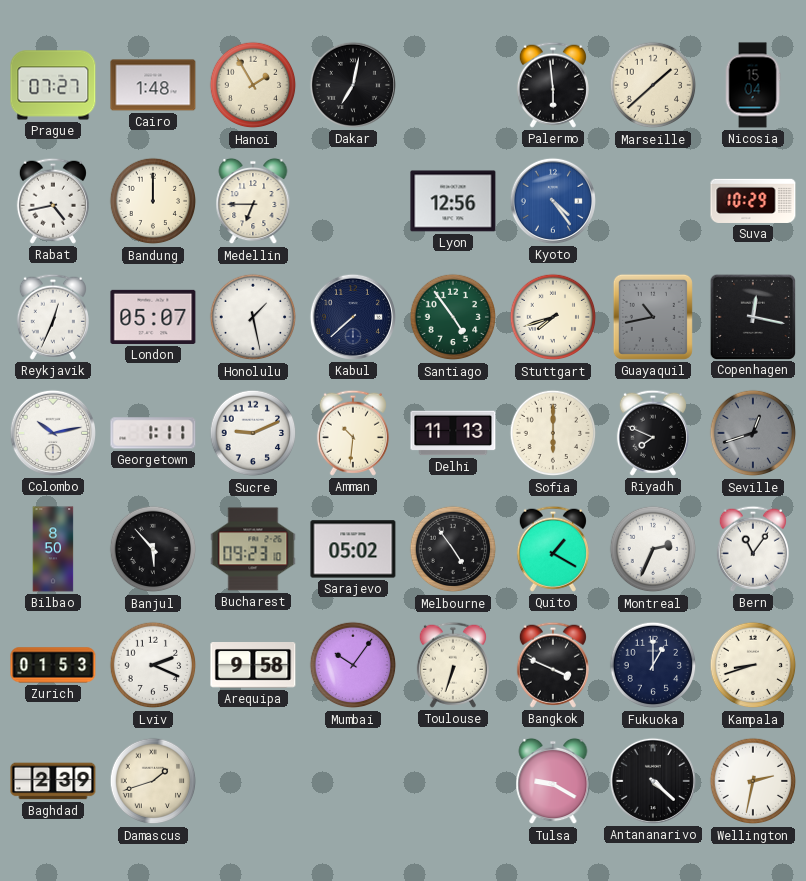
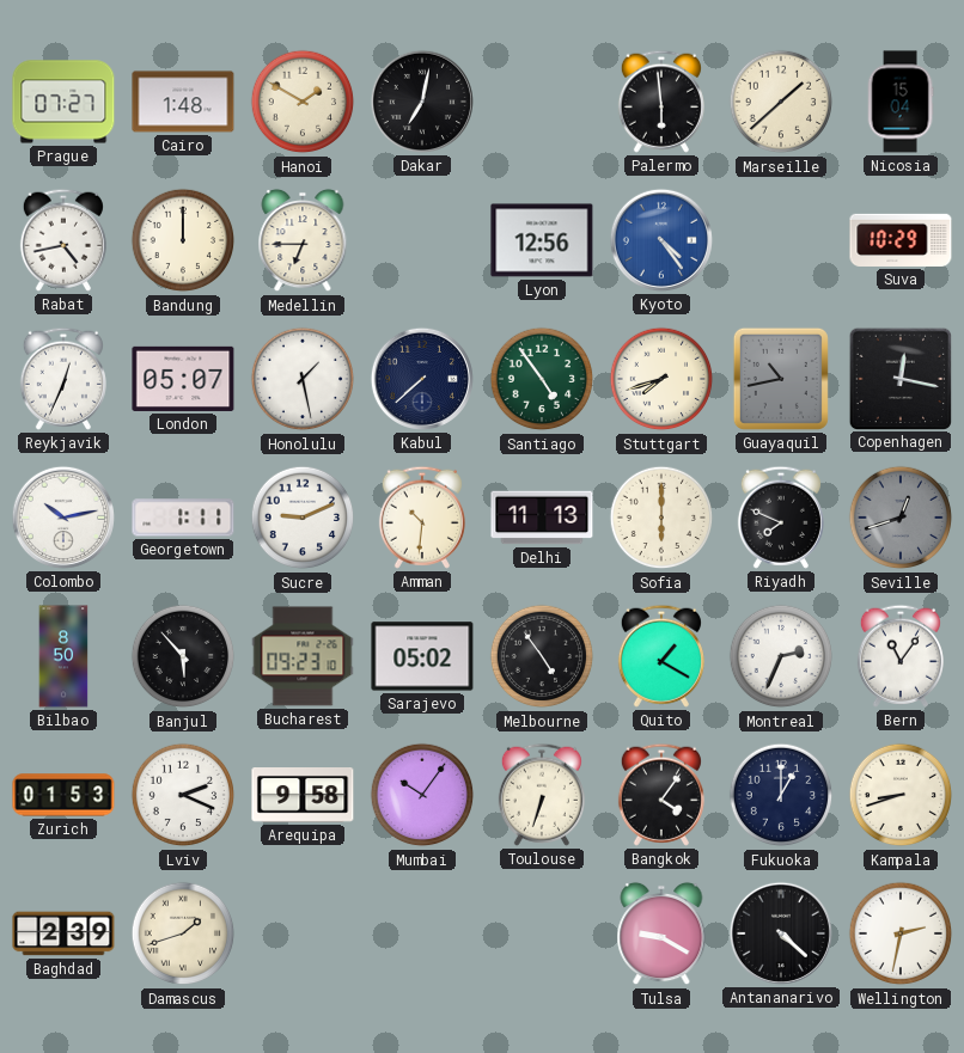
Hanoi: 1:55 -> 1:50
Bangkok: 3:49 -> 4:06
